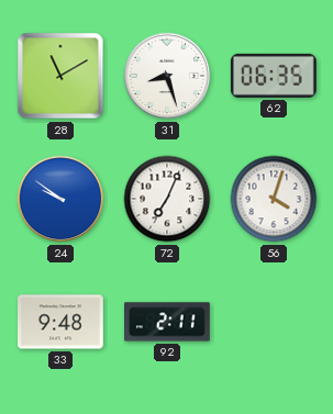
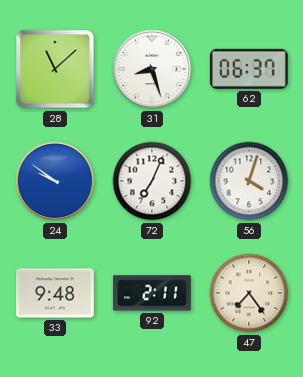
28: 11:10 -> 11:08
62: 06:35 -> 06:37
47: none -> 7:24
